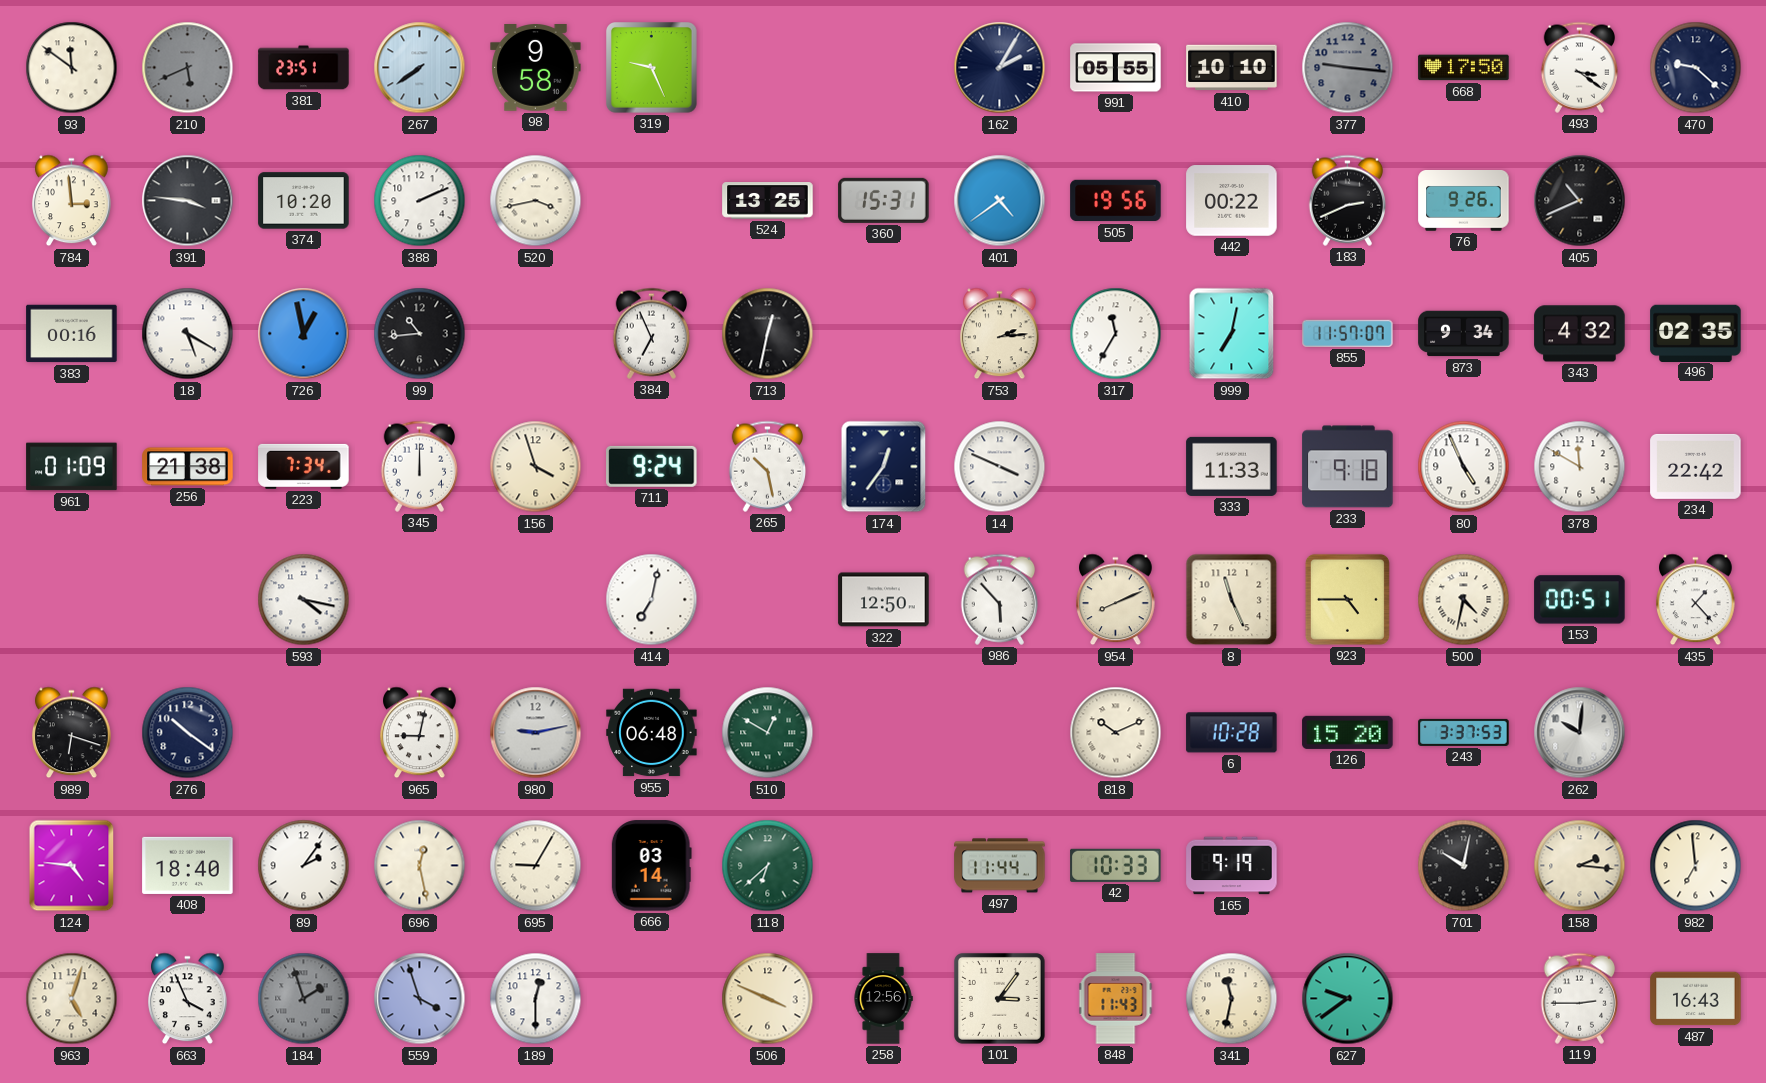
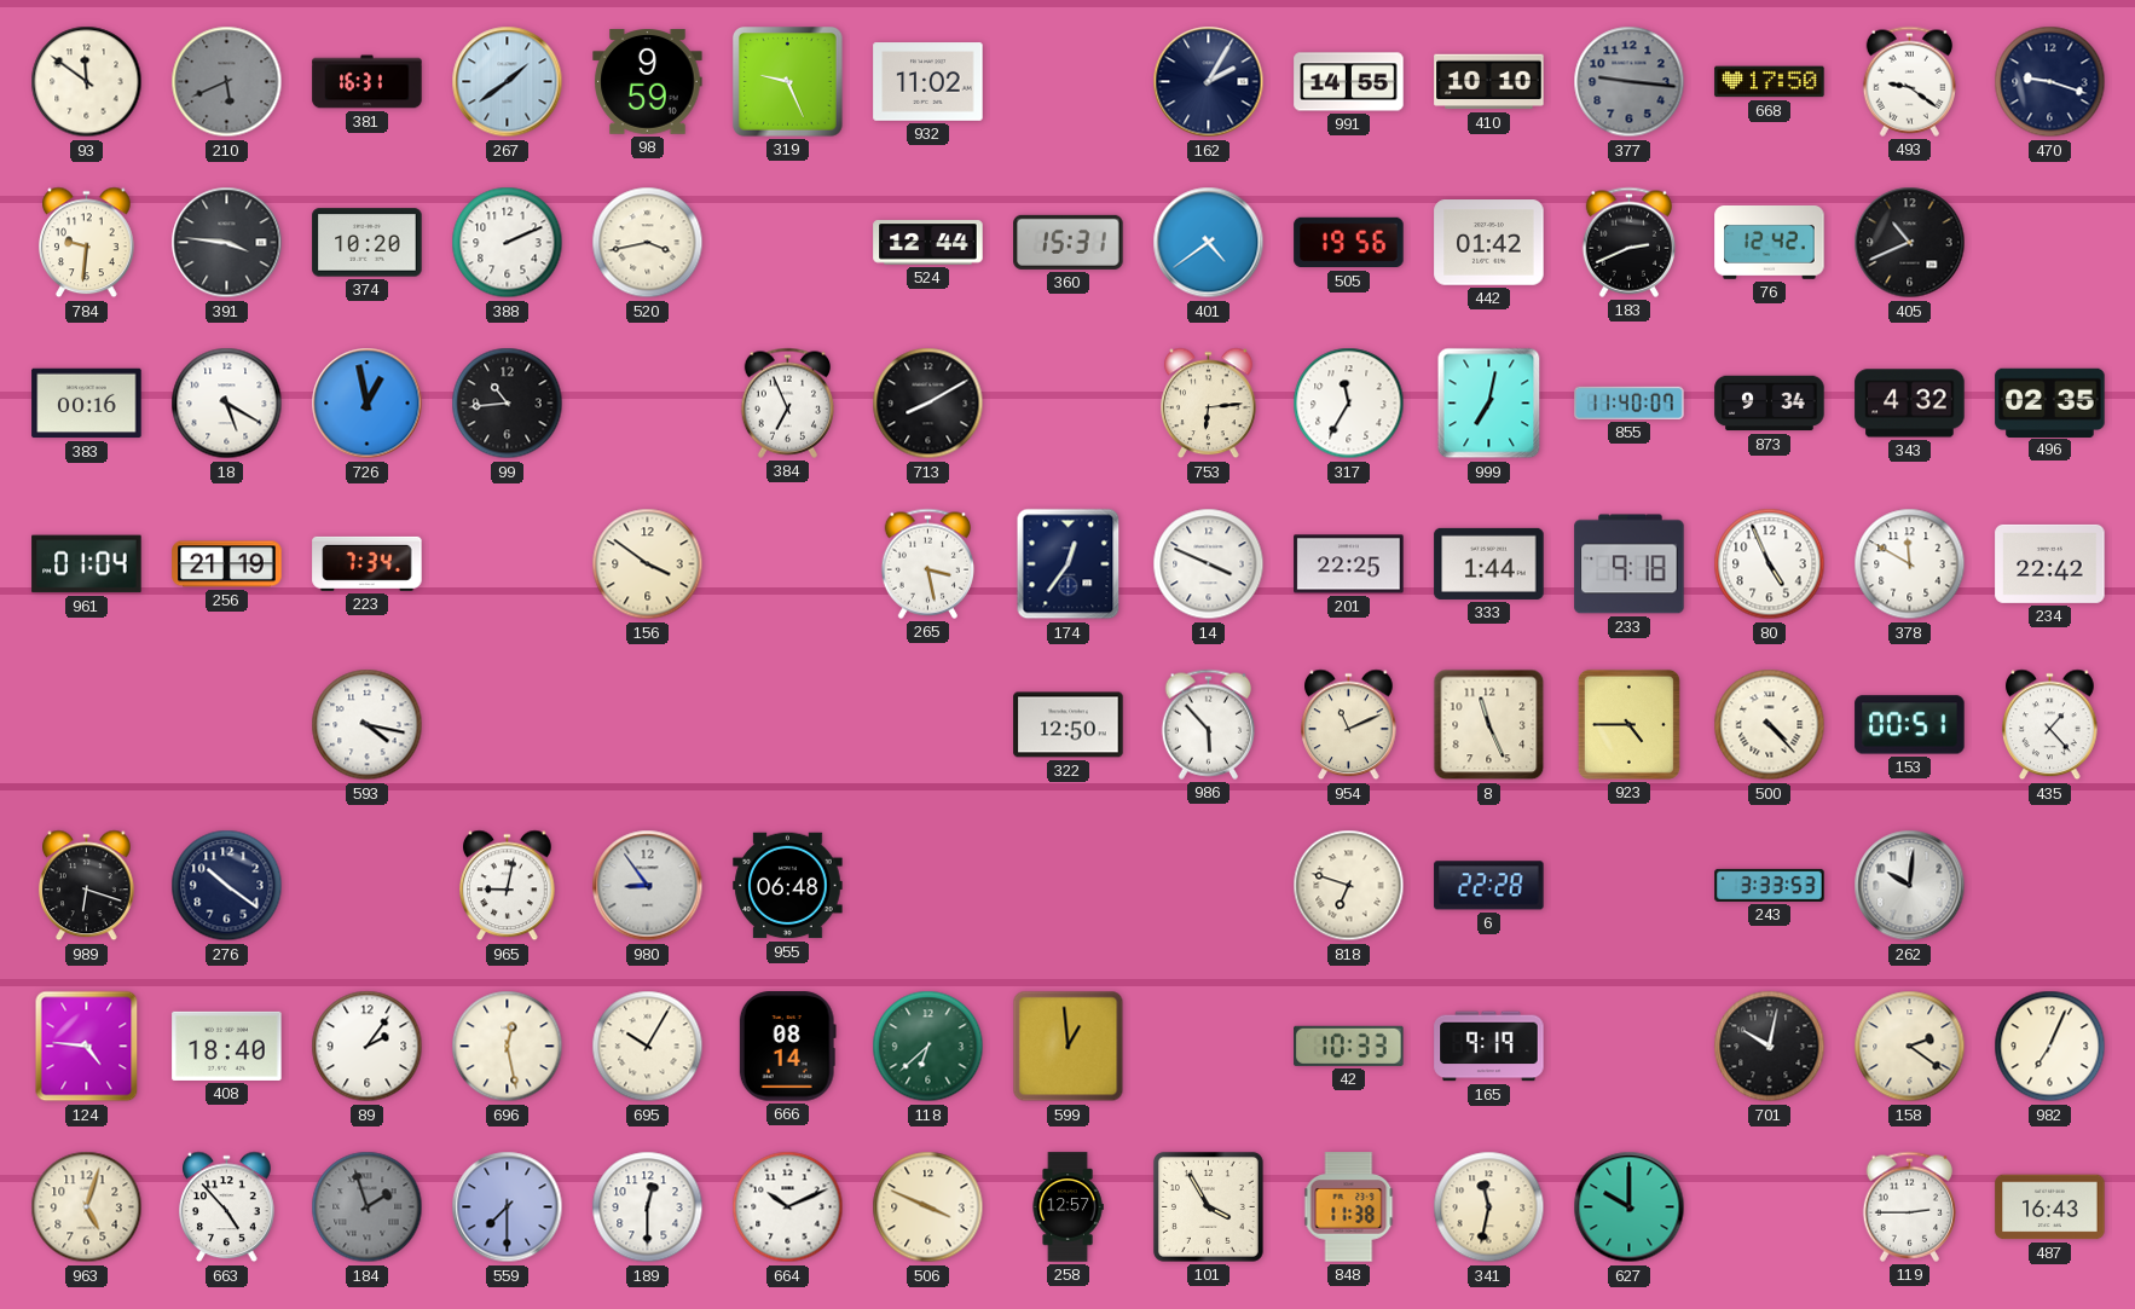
381: 23:51 -> 16:31
267: 7:39 -> 1:39
98: 9:58 -> 9:59
932: none -> 11:02
991: 05:55 -> 14:55
493: 3:21 -> 9:21
470: 9:22 -> 9:18
784: 2:59 -> 9:31
524: 13:25 -> 12:44
442: 00:22 -> 01:42
76: 9:26 -> 12:42
713: 12:32 -> 8:10
753: 2:14 -> 6:14
855: 11:57 -> 11:40
961: 01:09 -> 01:04
256: 21:38 -> 21:19
345: 12:00 -> none
156: 3:57 -> 3:51
711: 9:24 -> none
265: 10:28 -> 3:28
201: none -> 22:25
333: 11:33 -> 1:44
414: 7:02 -> none
954: 8:11 -> 11:11
500: 4:32 -> 4:23
980: 9:13 -> 8:54
510: 12:50 -> none
818: 10:11 -> 6:48
6: 10:28 -> 22:28
126: 15:20 -> none
243: 3:37 -> 3:33
695: 9:05 -> 10:05
666: 03:14 -> 08:14
599: none -> 12:59
497: 11:44 -> none
158: 2:16 -> 2:21
982: 6:59 -> 7:04
663: 3:56 -> 4:53
559: 3:57 -> 7:30
664: none -> 10:11
258: 12:56 -> 12:57
101: 3:06 -> 3:55
848: 11:43 -> 11:38
627: 9:39 -> 10:00
